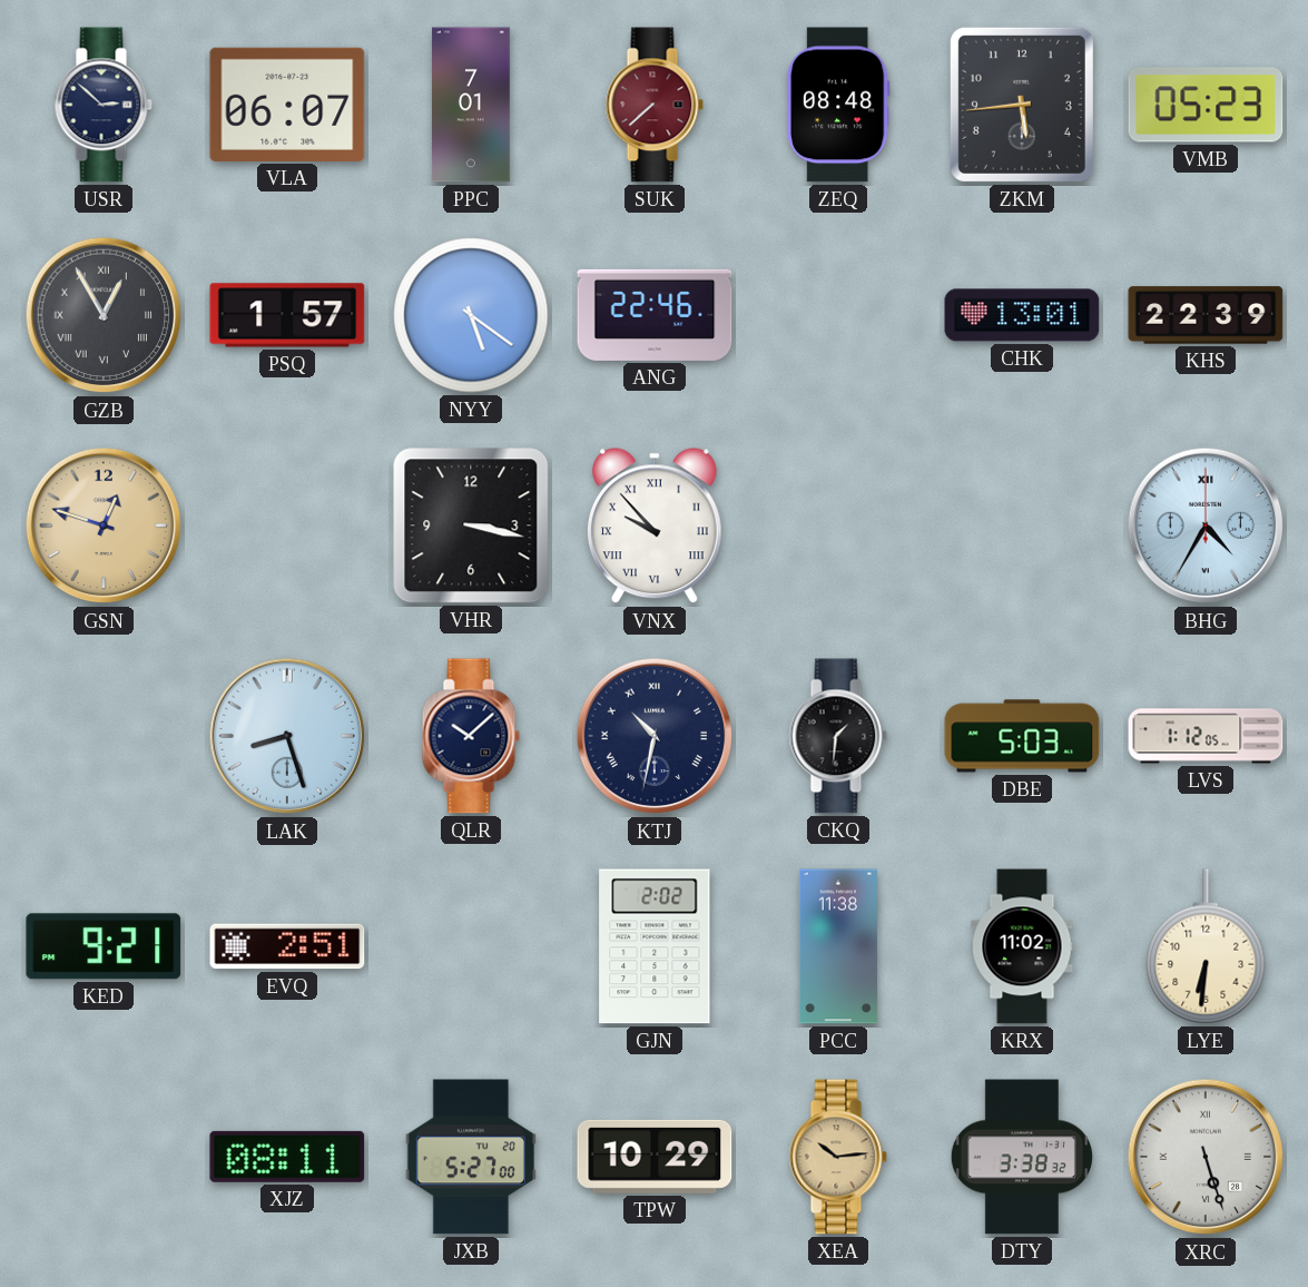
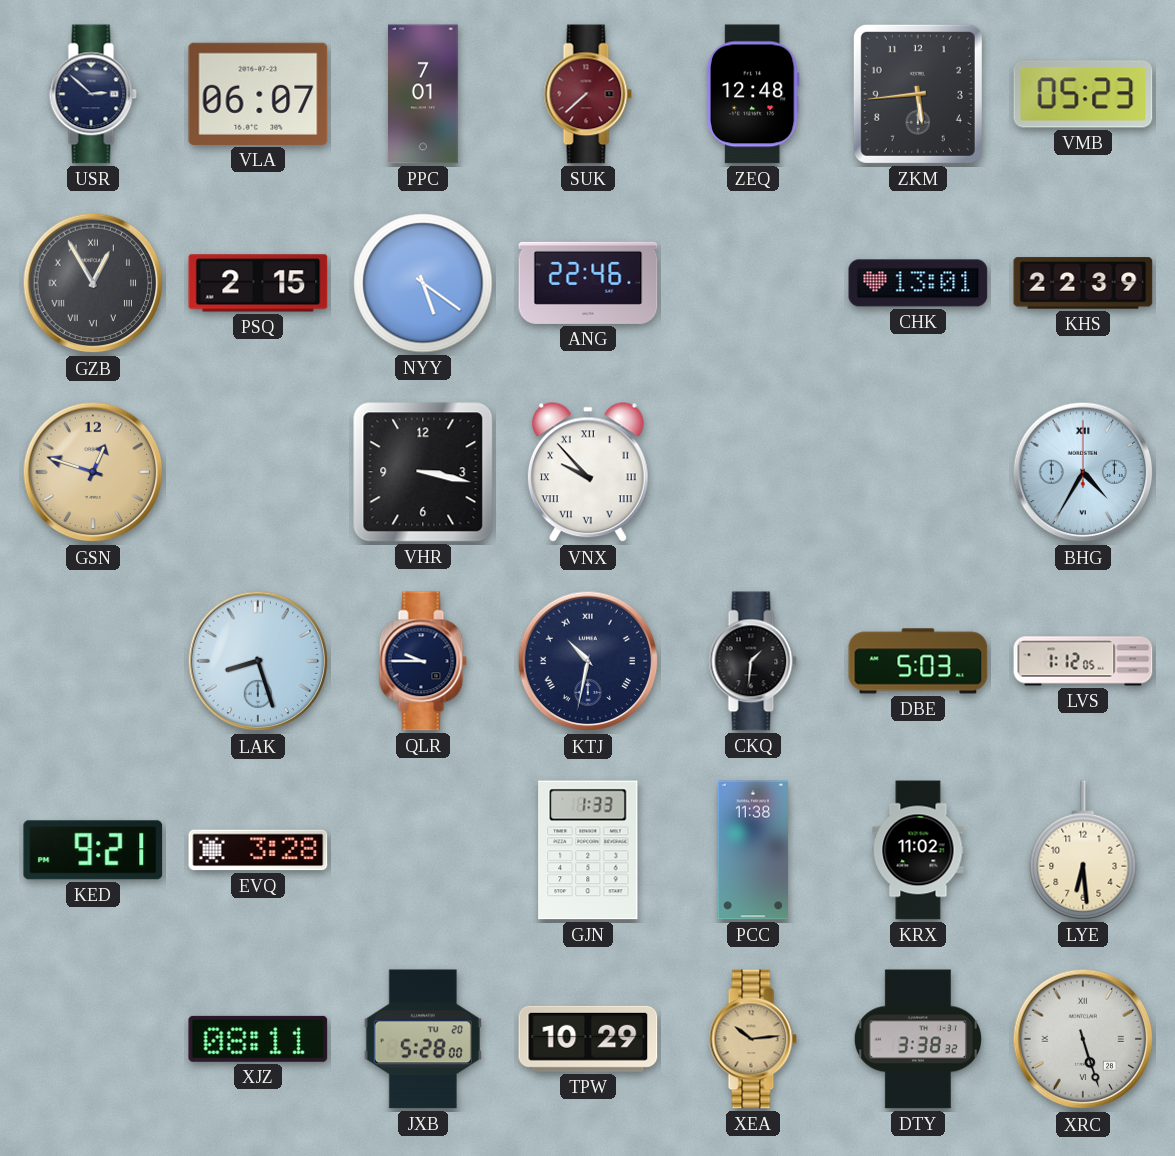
ZEQ: 08:48 -> 12:48
PSQ: 1:57 -> 2:15
QLR: 10:08 -> 9:45
EVQ: 2:51 -> 3:28
GJN: 2:02 -> 1:33
LYE: 6:31 -> 6:29
JXB: 5:27 -> 5:28
